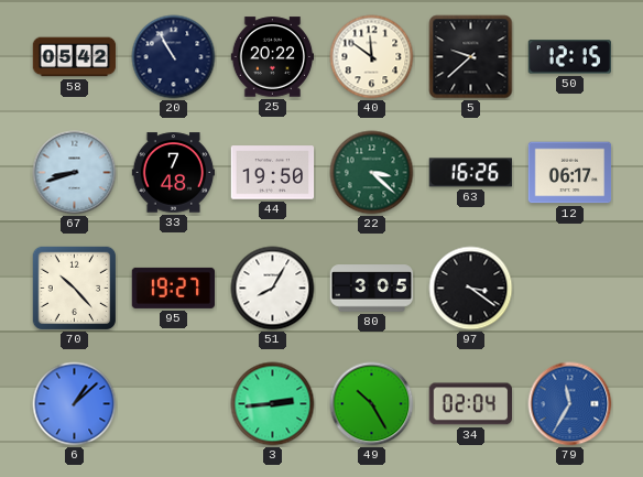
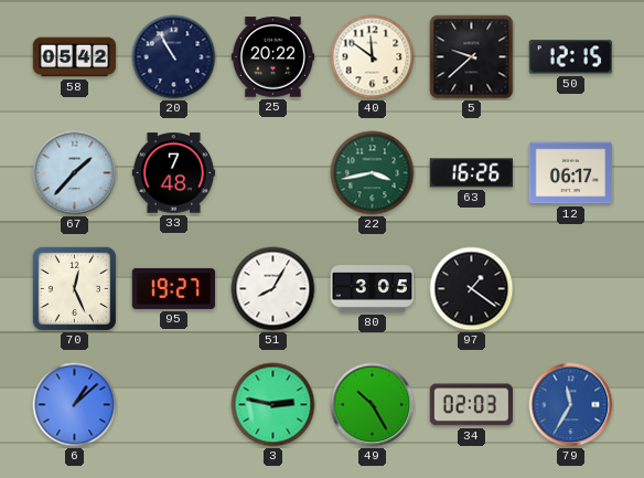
67: 8:42 -> 1:37
44: 19:50 -> none
22: 3:22 -> 3:43
70: 10:23 -> 12:26
97: 3:21 -> 1:21
3: 2:44 -> 2:47
34: 02:04 -> 02:03
